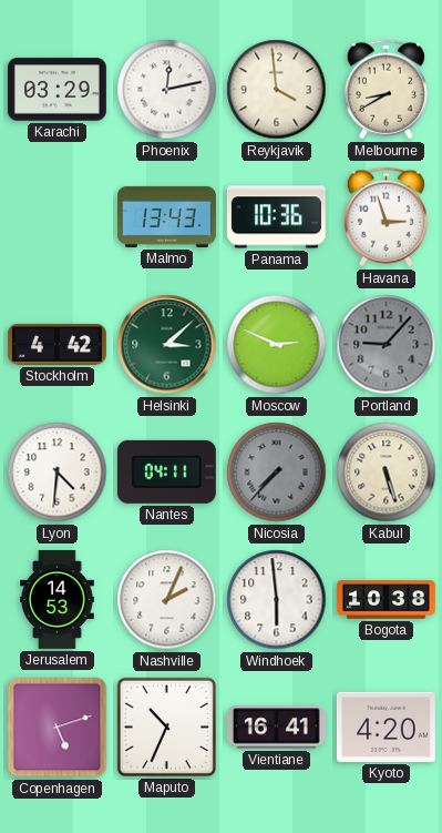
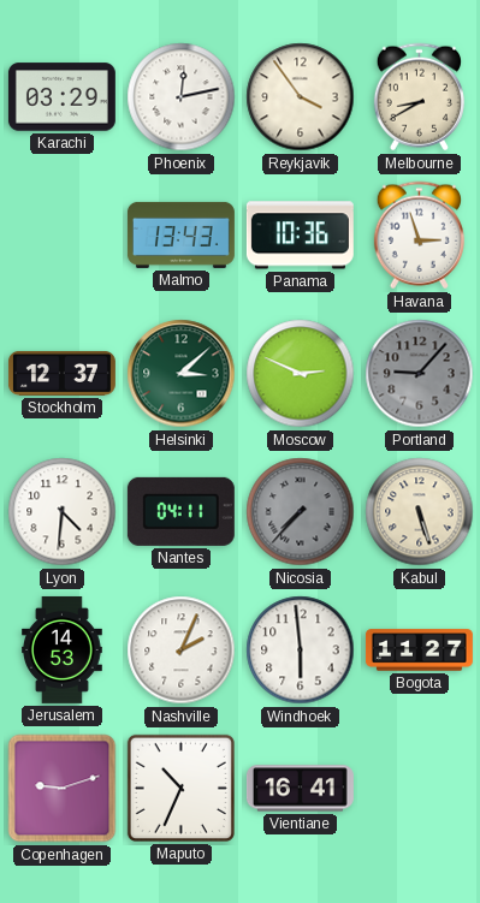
Reykjavik: 3:59 -> 3:54
Stockholm: 4:42 -> 12:37
Bogota: 10:38 -> 11:27
Copenhagen: 5:12 -> 9:12
Kyoto: 4:20 -> none
